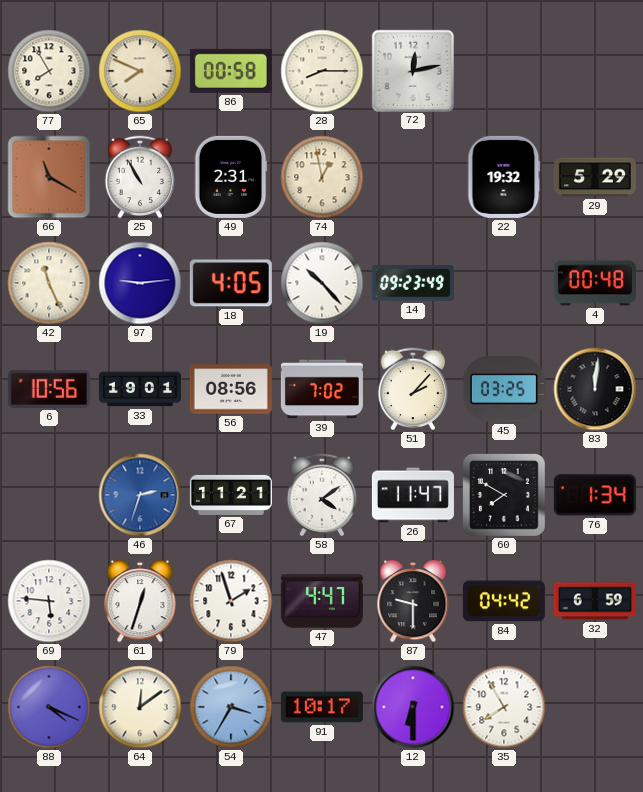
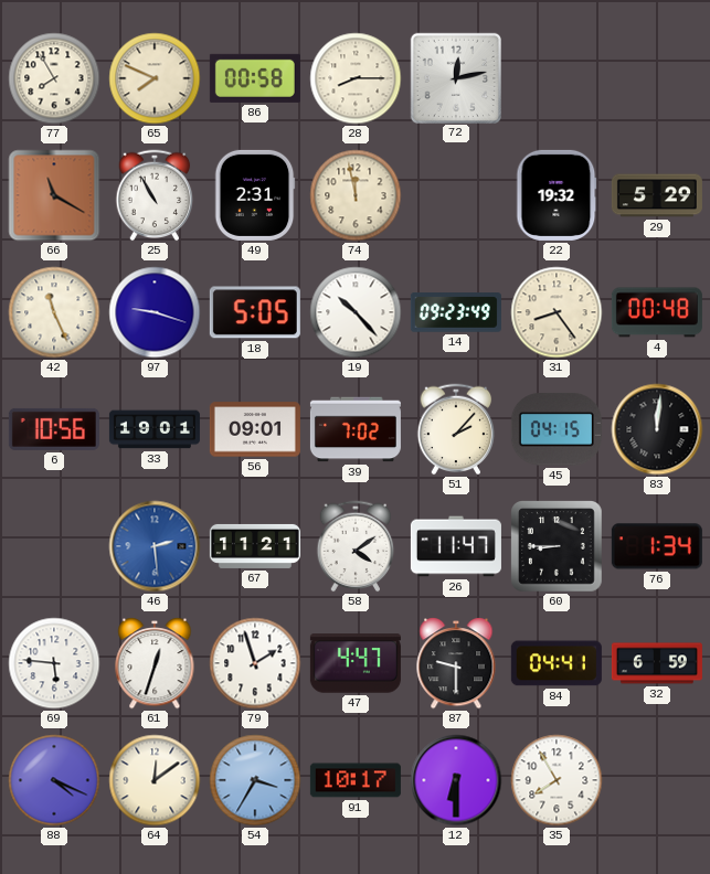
74: 12:58 -> 11:58
97: 9:14 -> 9:18
18: 4:05 -> 5:05
31: none -> 8:24
56: 08:56 -> 09:01
45: 03:25 -> 04:15
46: 2:33 -> 2:29
60: 7:50 -> 8:45
84: 04:42 -> 04:41
